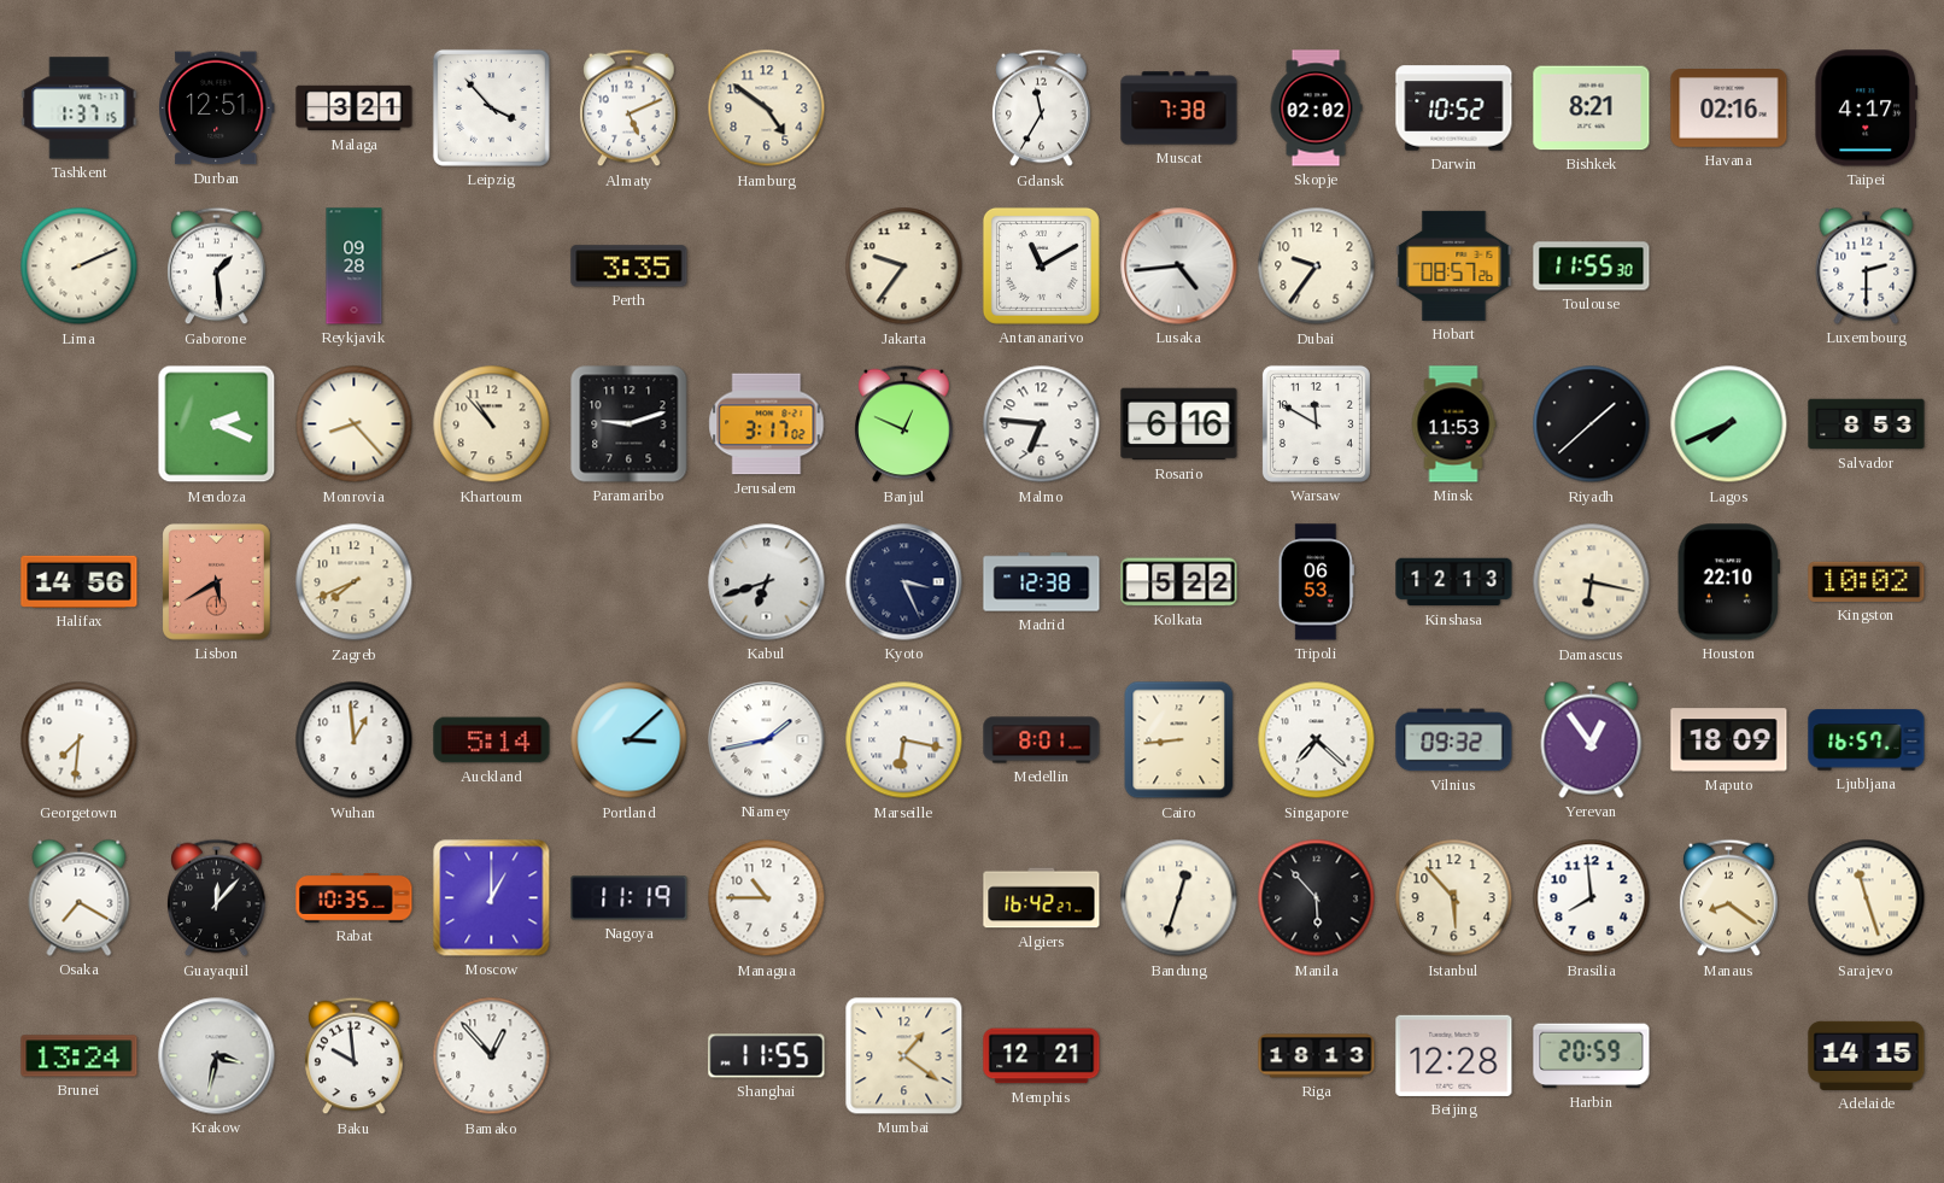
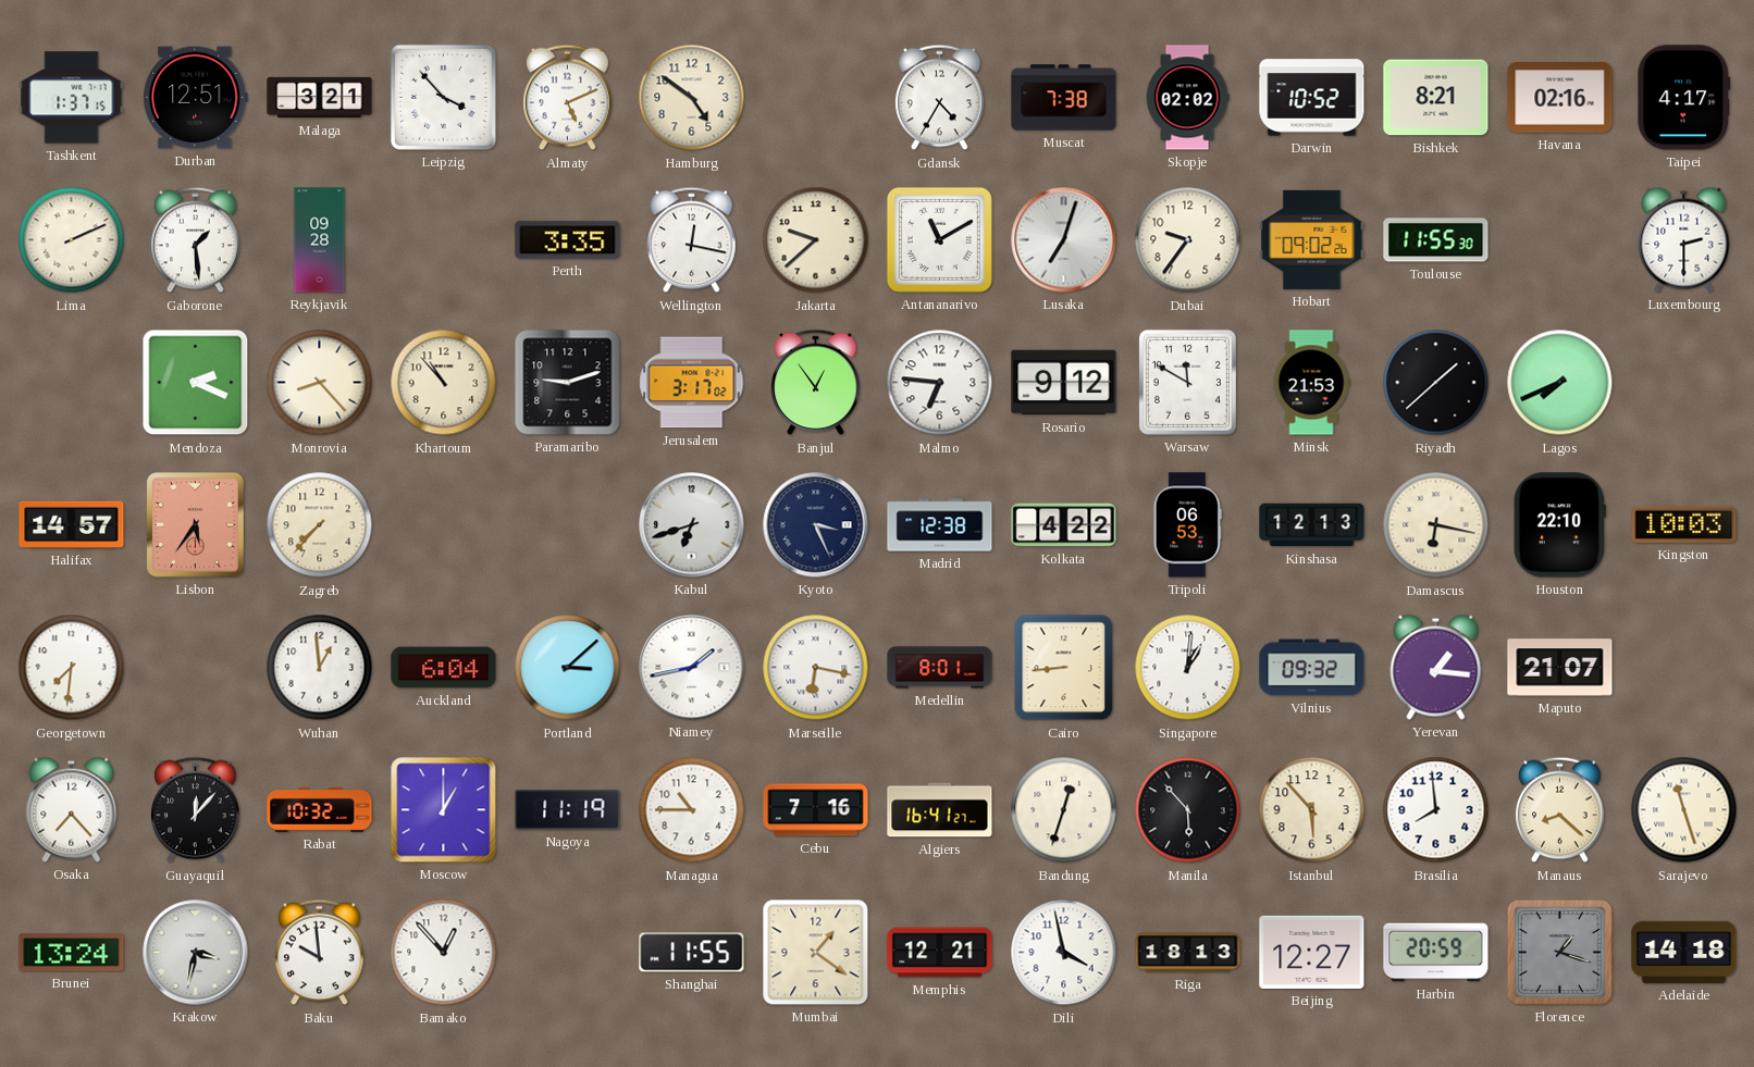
Gdansk: 11:35 -> 4:35
Wellington: none -> 12:17
Jakarta: 9:36 -> 9:38
Lusaka: 4:44 -> 7:03
Hobart: 08:57 -> 09:02
Banjul: 12:49 -> 12:54
Rosario: 6:16 -> 9:12
Minsk: 11:53 -> 21:53
Salvador: 8:53 -> none
Halifax: 14:56 -> 14:57
Lisbon: 5:40 -> 5:36
Zagreb: 7:41 -> 7:37
Kolkata: 5:22 -> 4:22
Kingston: 10:02 -> 10:03
Auckland: 5:14 -> 6:04
Singapore: 7:22 -> 1:01
Yerevan: 12:54 -> 1:16
Maputo: 18:09 -> 21:07
Ljubljana: 16:57 -> none
Osaka: 7:20 -> 7:23
Rabat: 10:35 -> 10:32
Cebu: none -> 7:16
Algiers: 16:42 -> 16:41
Manaus: 8:21 -> 8:22
Dili: none -> 3:58
Beijing: 12:28 -> 12:27
Florence: none -> 1:18
Adelaide: 14:15 -> 14:18
